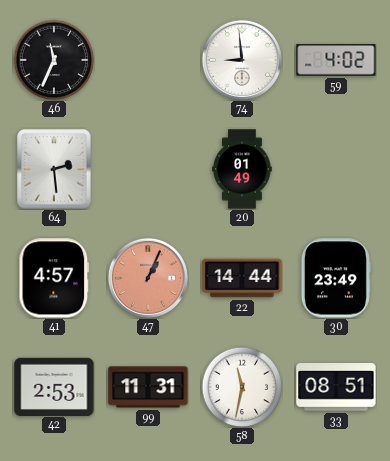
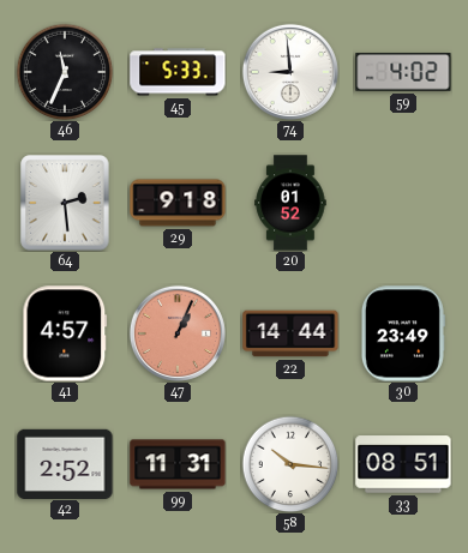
45: none -> 5:33
29: none -> 9:18
20: 01:49 -> 01:52
42: 2:53 -> 2:52
58: 11:32 -> 10:16
